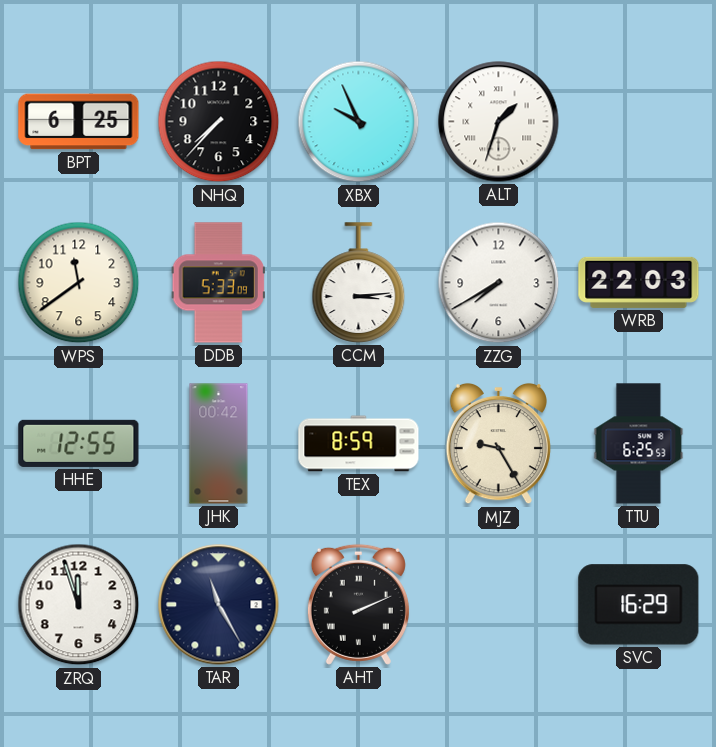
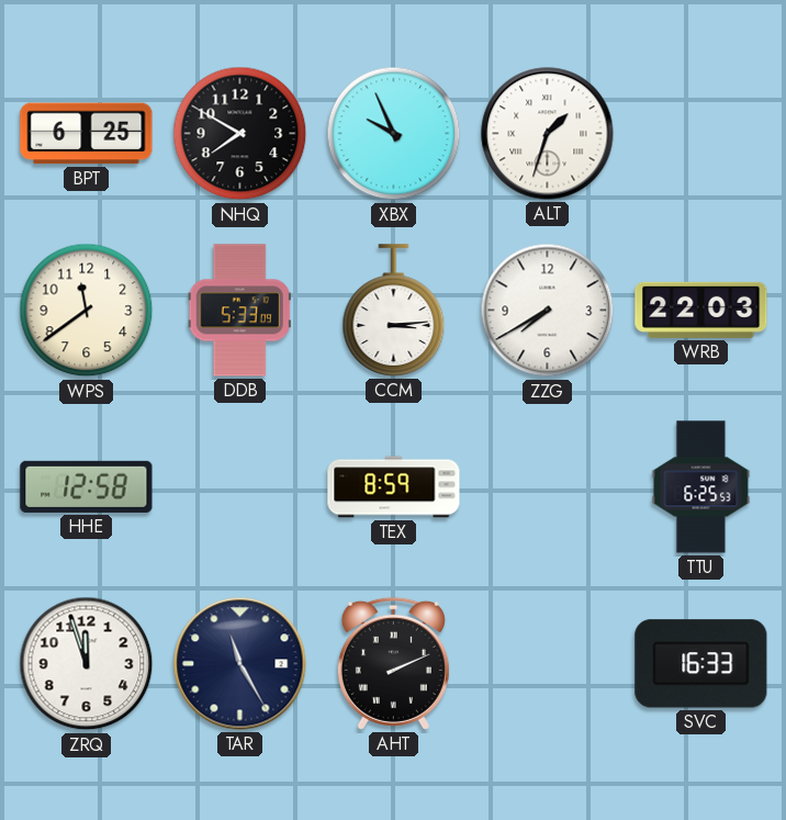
NHQ: 7:37 -> 7:50
HHE: 12:55 -> 12:58
JHK: 00:42 -> none
MJZ: 9:25 -> none
SVC: 16:29 -> 16:33
